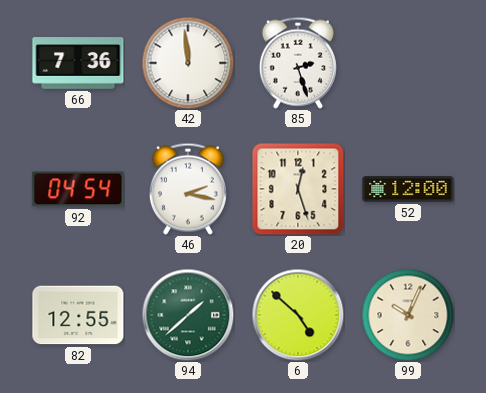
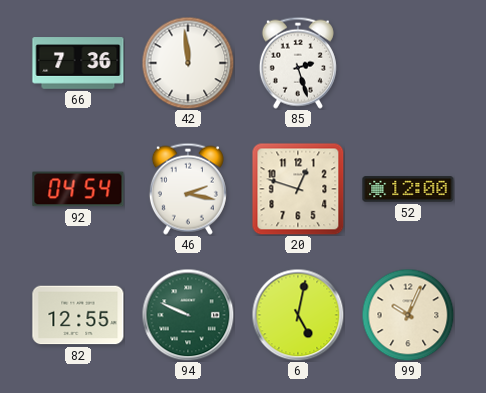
20: 12:27 -> 12:48
94: 1:38 -> 9:49
6: 4:52 -> 5:02
